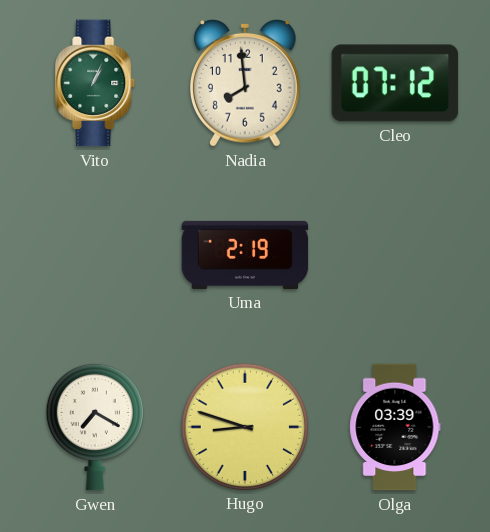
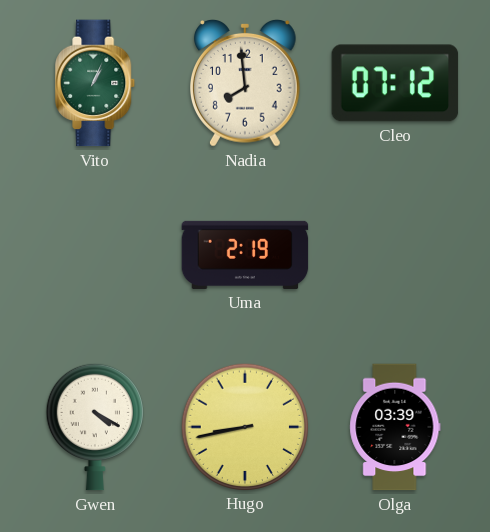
Gwen: 7:20 -> 4:20
Hugo: 8:48 -> 8:43
